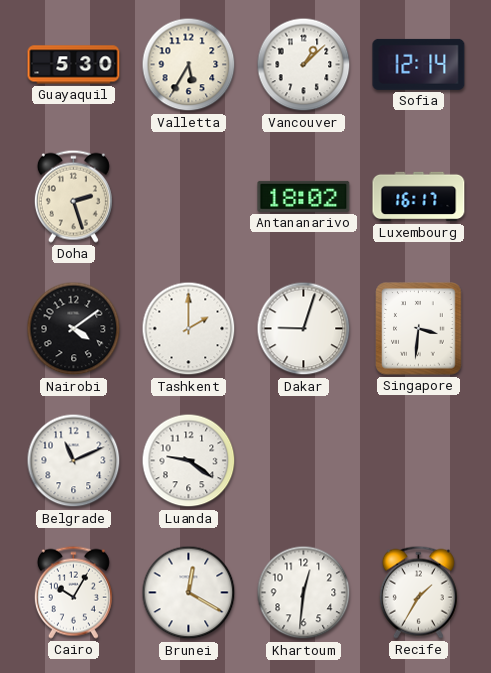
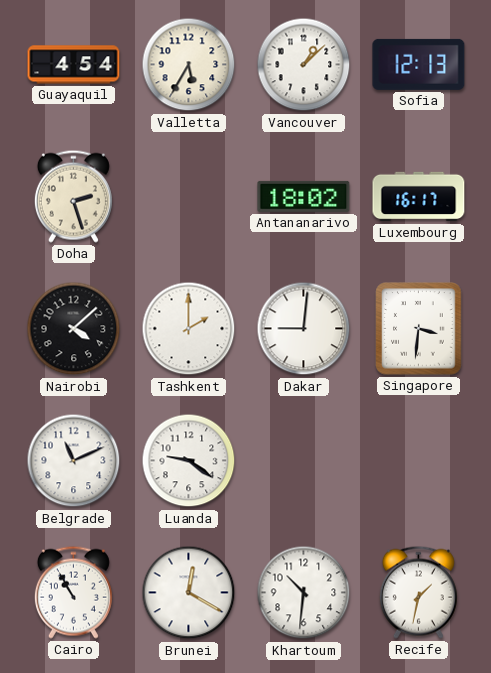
Guayaquil: 5:30 -> 4:54
Sofia: 12:14 -> 12:13
Nairobi: 4:09 -> 4:08
Dakar: 9:03 -> 9:01
Cairo: 10:05 -> 10:55
Khartoum: 12:31 -> 10:31
Recife: 1:35 -> 1:32
